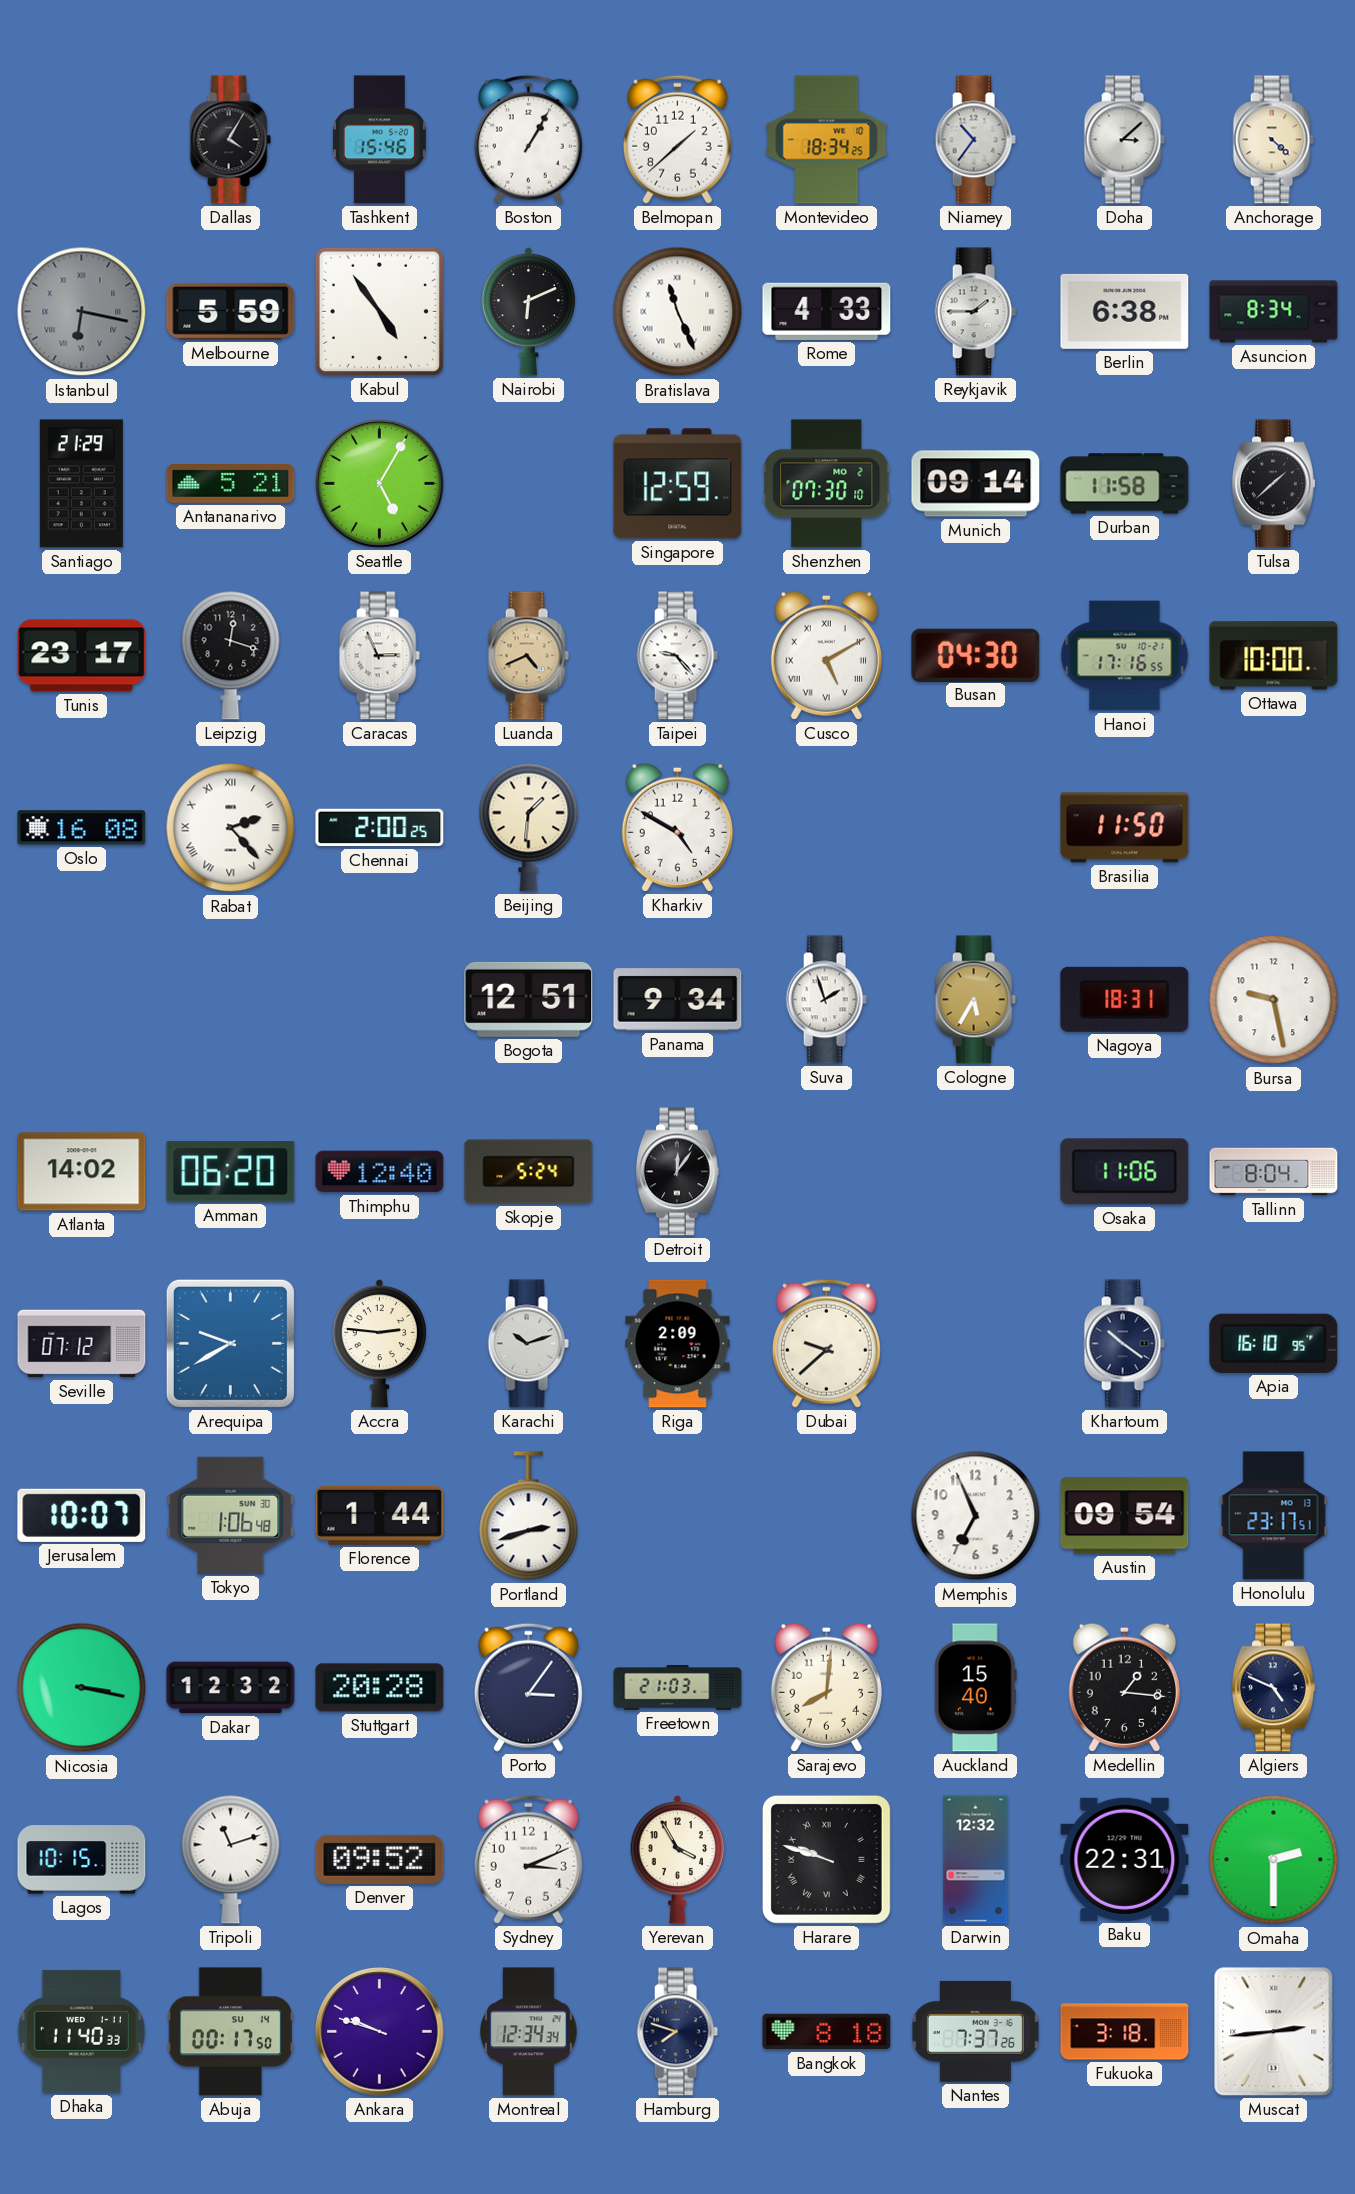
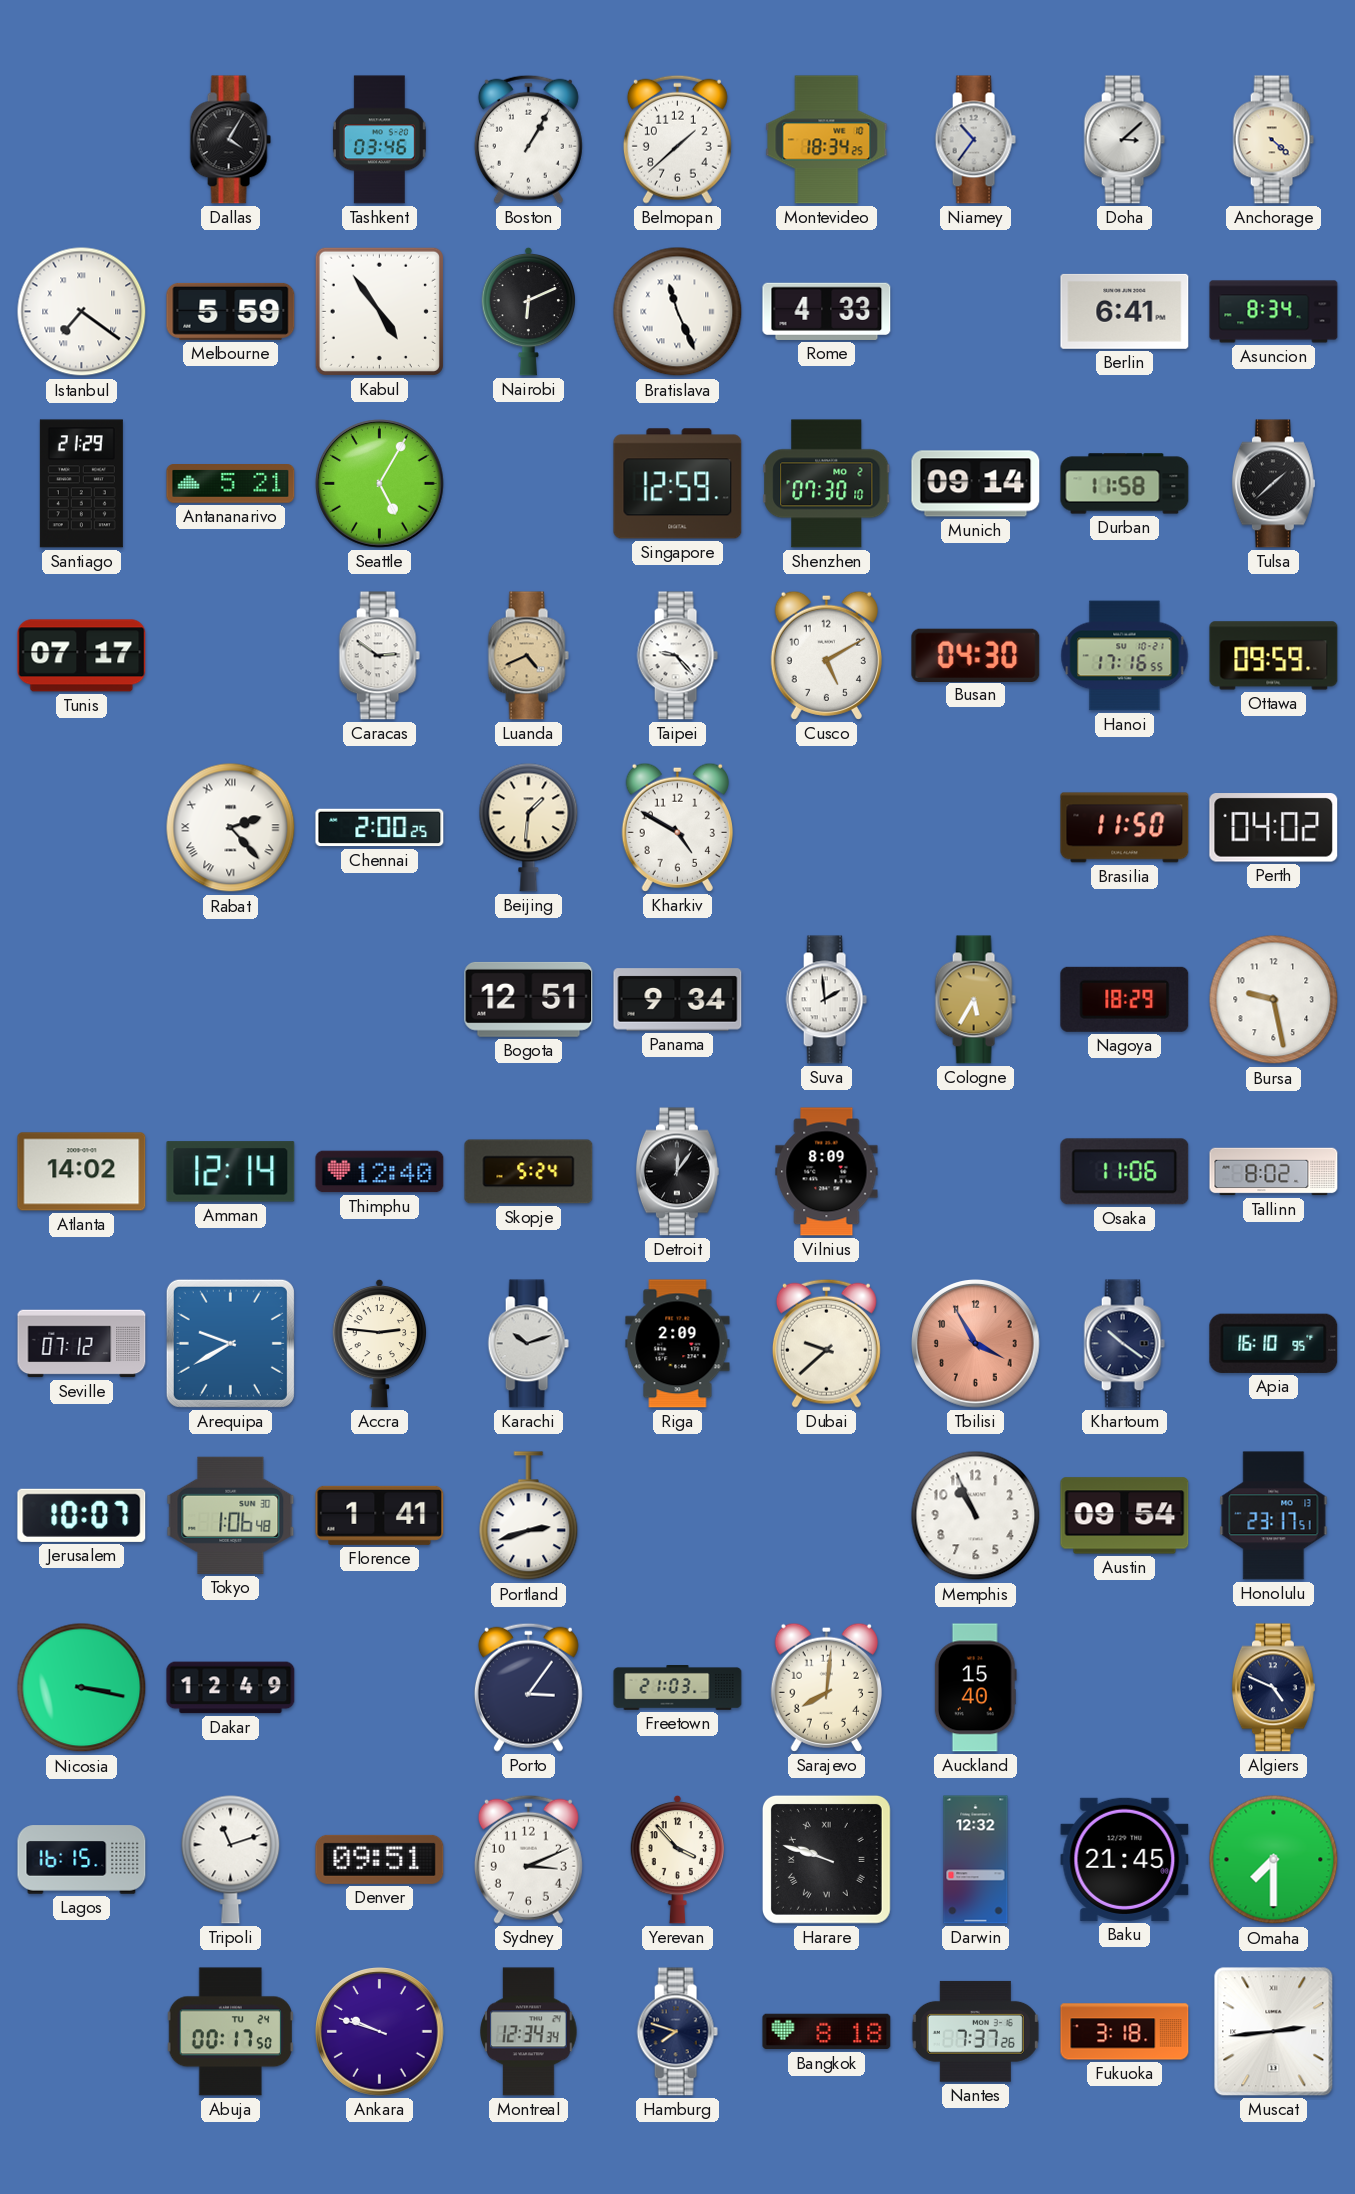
Tashkent: 15:46 -> 03:46
Istanbul: 6:17 -> 7:21
Istanbul dial: grey -> white
Reykjavik: 1:45 -> none
Berlin: 6:38 -> 6:41
Tunis: 23:17 -> 07:17
Leipzig: 12:18 -> none
Caracas: 2:56 -> 2:51
Cusco numerals: Roman -> Arabic
Ottawa: 10:00 -> 09:59
Oslo: 16:08 -> none
Perth: none -> 04:02
Suva: 1:57 -> 1:59
Nagoya: 18:31 -> 18:29
Amman: 06:20 -> 12:14
Vilnius: none -> 8:09
Tallinn: 8:04 -> 8:02
Tbilisi: none -> 3:55
Florence: 1:44 -> 1:41
Memphis: 6:56 -> 10:56
Dakar: 12:32 -> 12:49
Stuttgart: 20:28 -> none
Medellin: 1:16 -> none
Lagos: 10:15 -> 16:15
Denver: 09:52 -> 09:51
Yerevan: 3:55 -> 3:53
Baku: 22:31 -> 21:45
Omaha: 2:30 -> 7:30
Dhaka: 11:40 -> none
Abuja date: SU 14 -> TU 24
